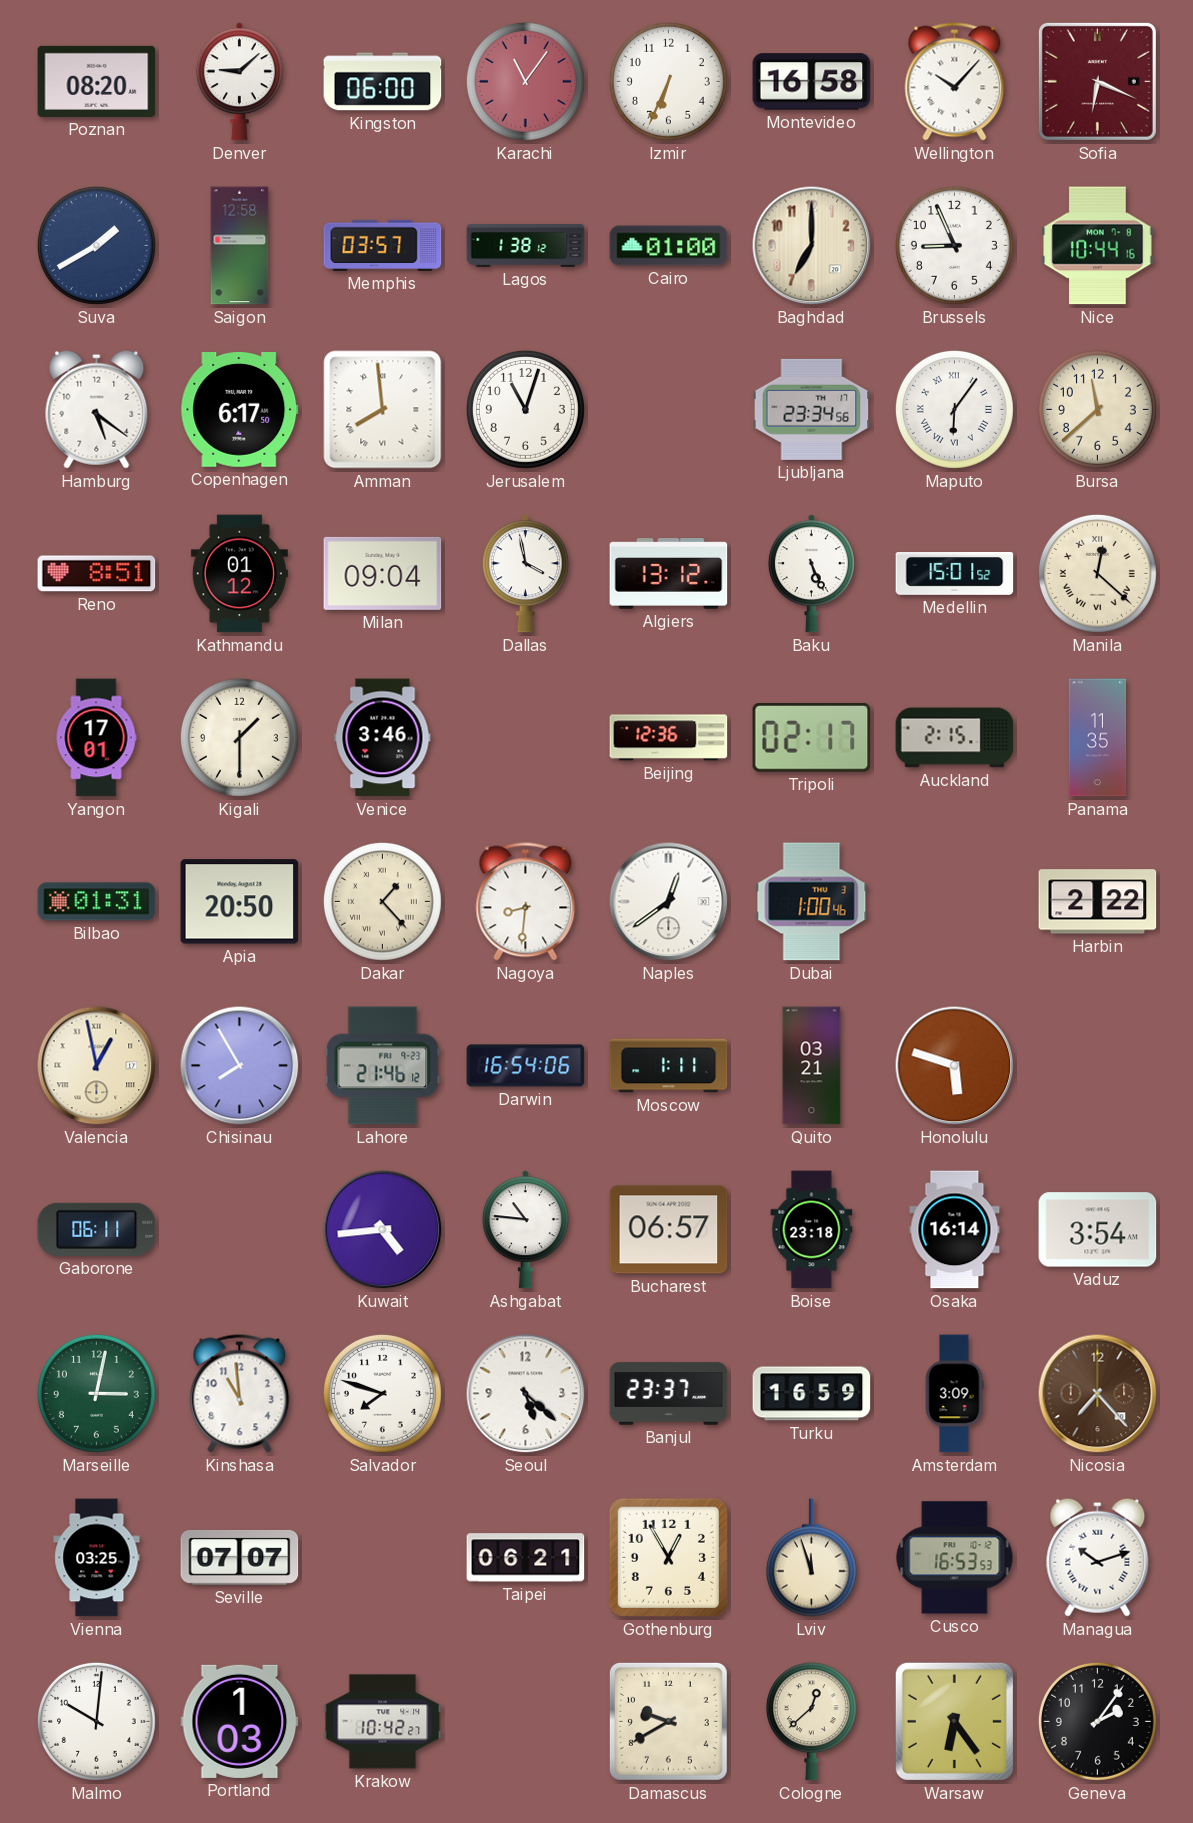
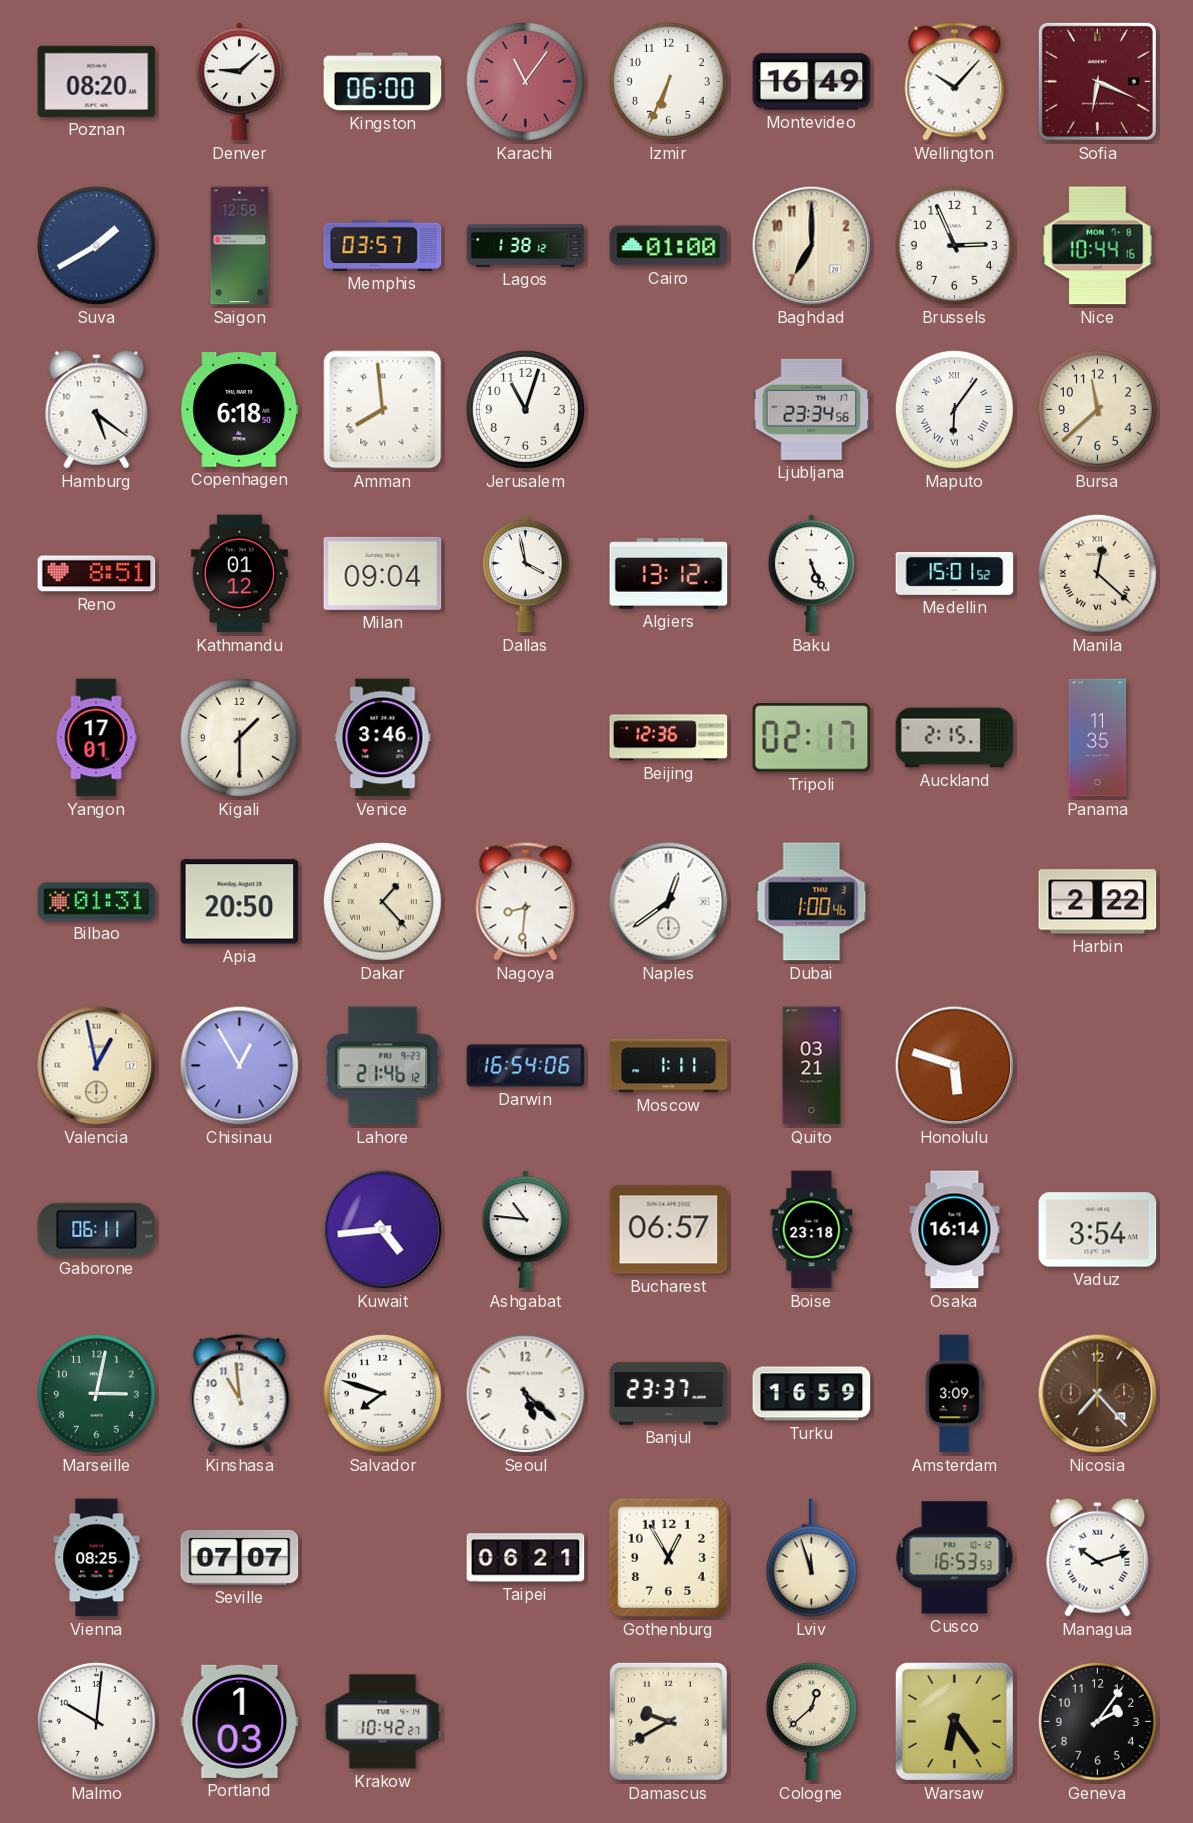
Montevideo: 16:58 -> 16:49
Brussels: 8:56 -> 2:56
Copenhagen: 6:17 -> 6:18
Chisinau: 7:55 -> 12:55
Vienna: 03:25 -> 08:25
